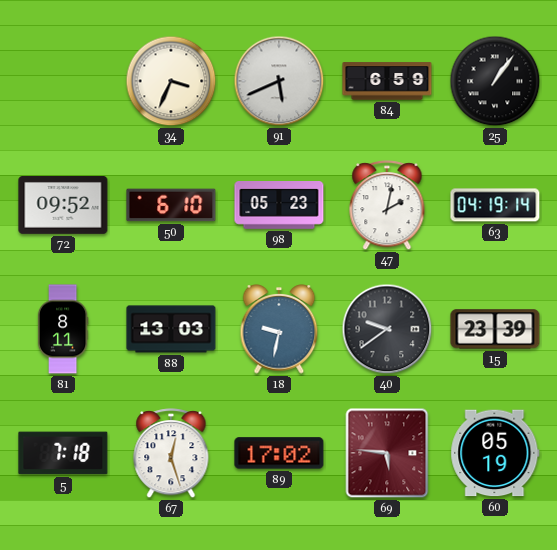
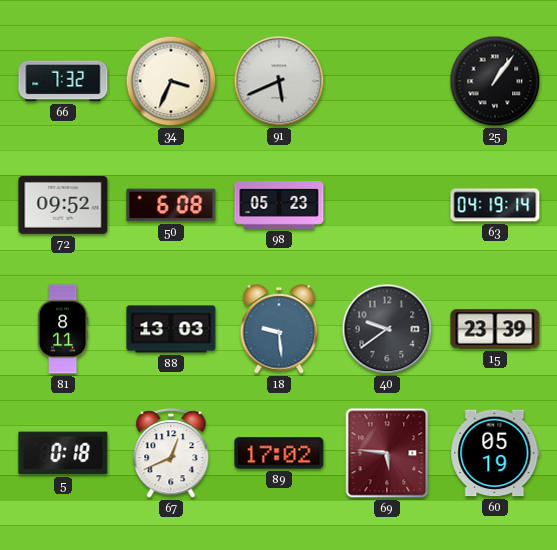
66: none -> 7:32
84: 6:59 -> none
50: 6:10 -> 6:08
47: 2:02 -> none
18: 9:32 -> 9:29
5: 7:18 -> 0:18
67: 12:27 -> 12:41
